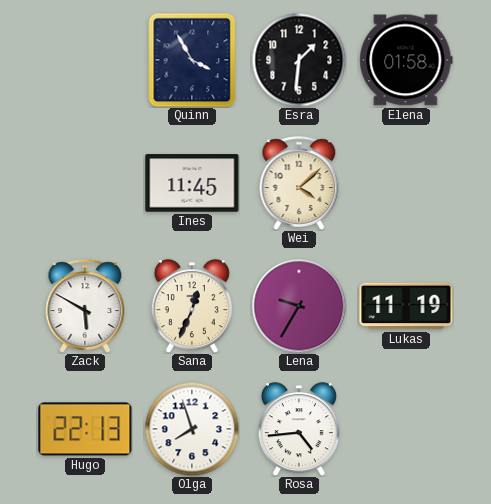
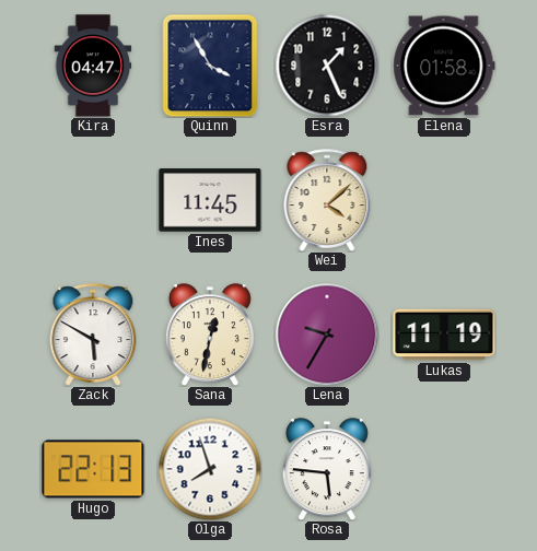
Kira: none -> 04:47
Esra: 1:31 -> 1:26
Sana: 12:34 -> 12:32
Rosa: 4:44 -> 5:46
